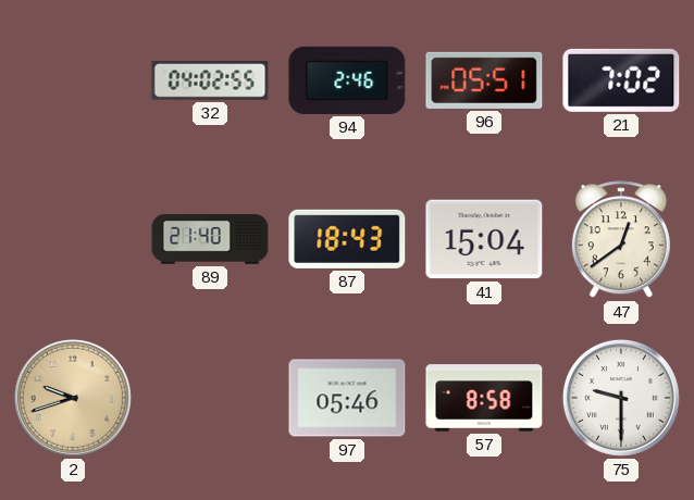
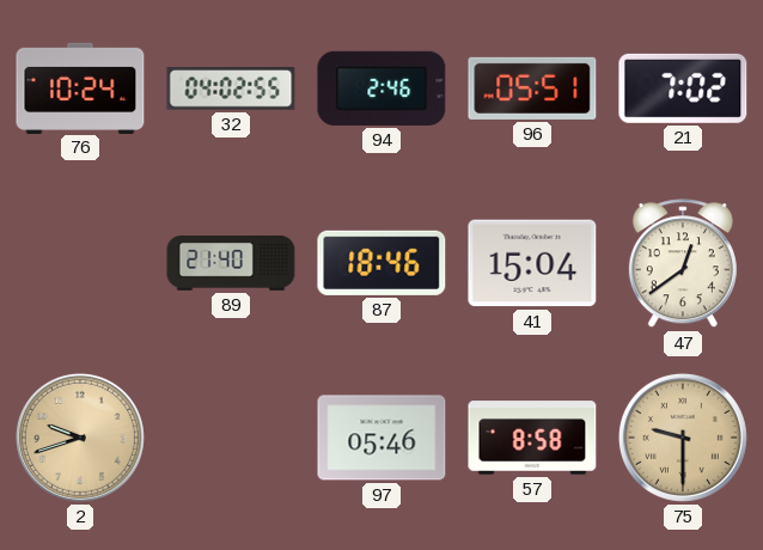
76: none -> 10:24
87: 18:43 -> 18:46
75 dial: white -> champagne
